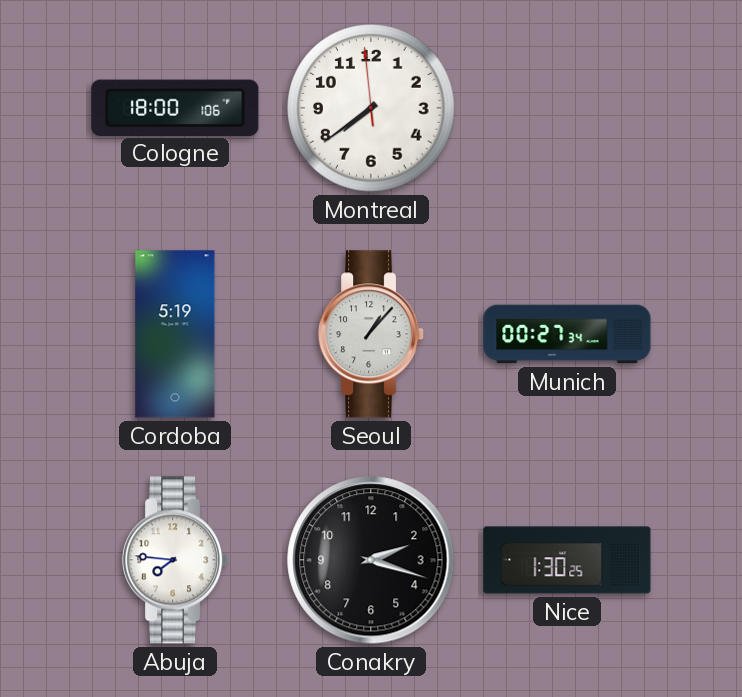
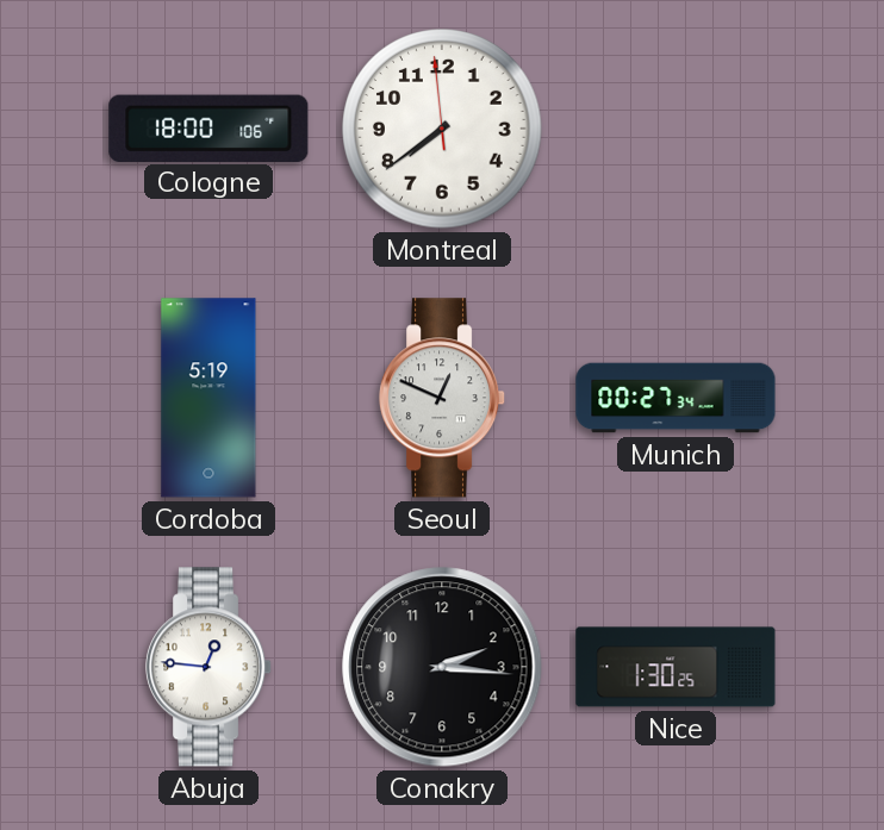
Seoul: 1:07 -> 12:49
Abuja: 7:46 -> 12:46
Conakry: 2:18 -> 2:16
